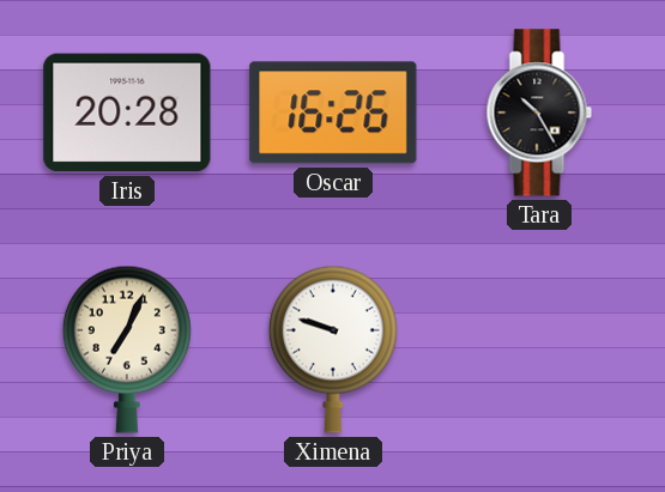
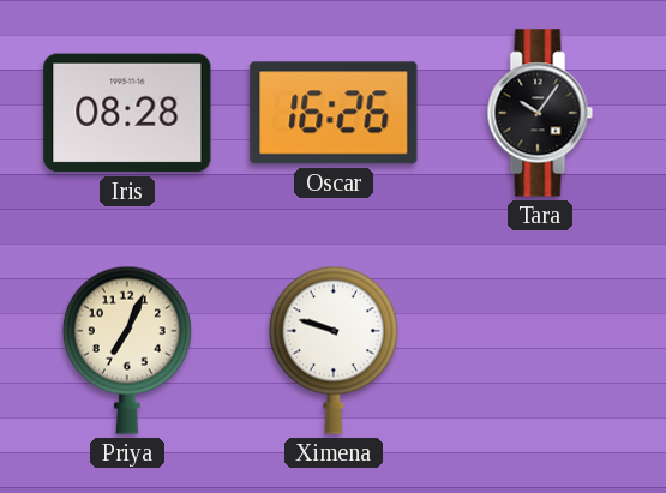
Iris: 20:28 -> 08:28
Tara: 10:25 -> 10:06
